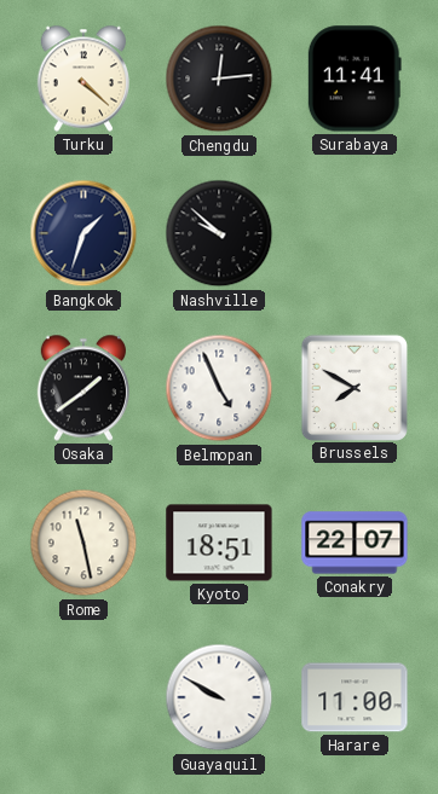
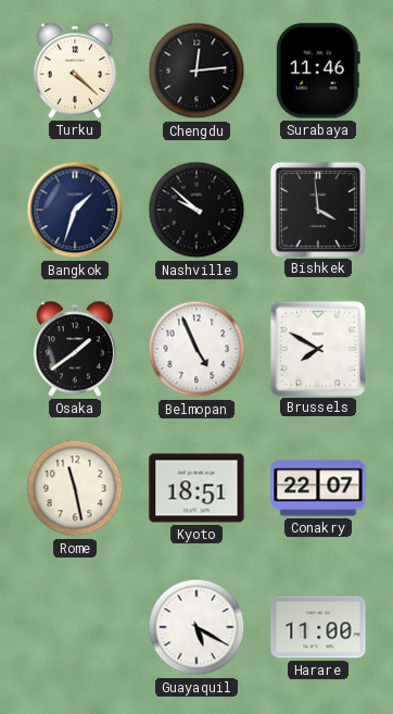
Surabaya: 11:41 -> 11:46
Bishkek: none -> 3:59
Guayaquil: 9:50 -> 5:20
